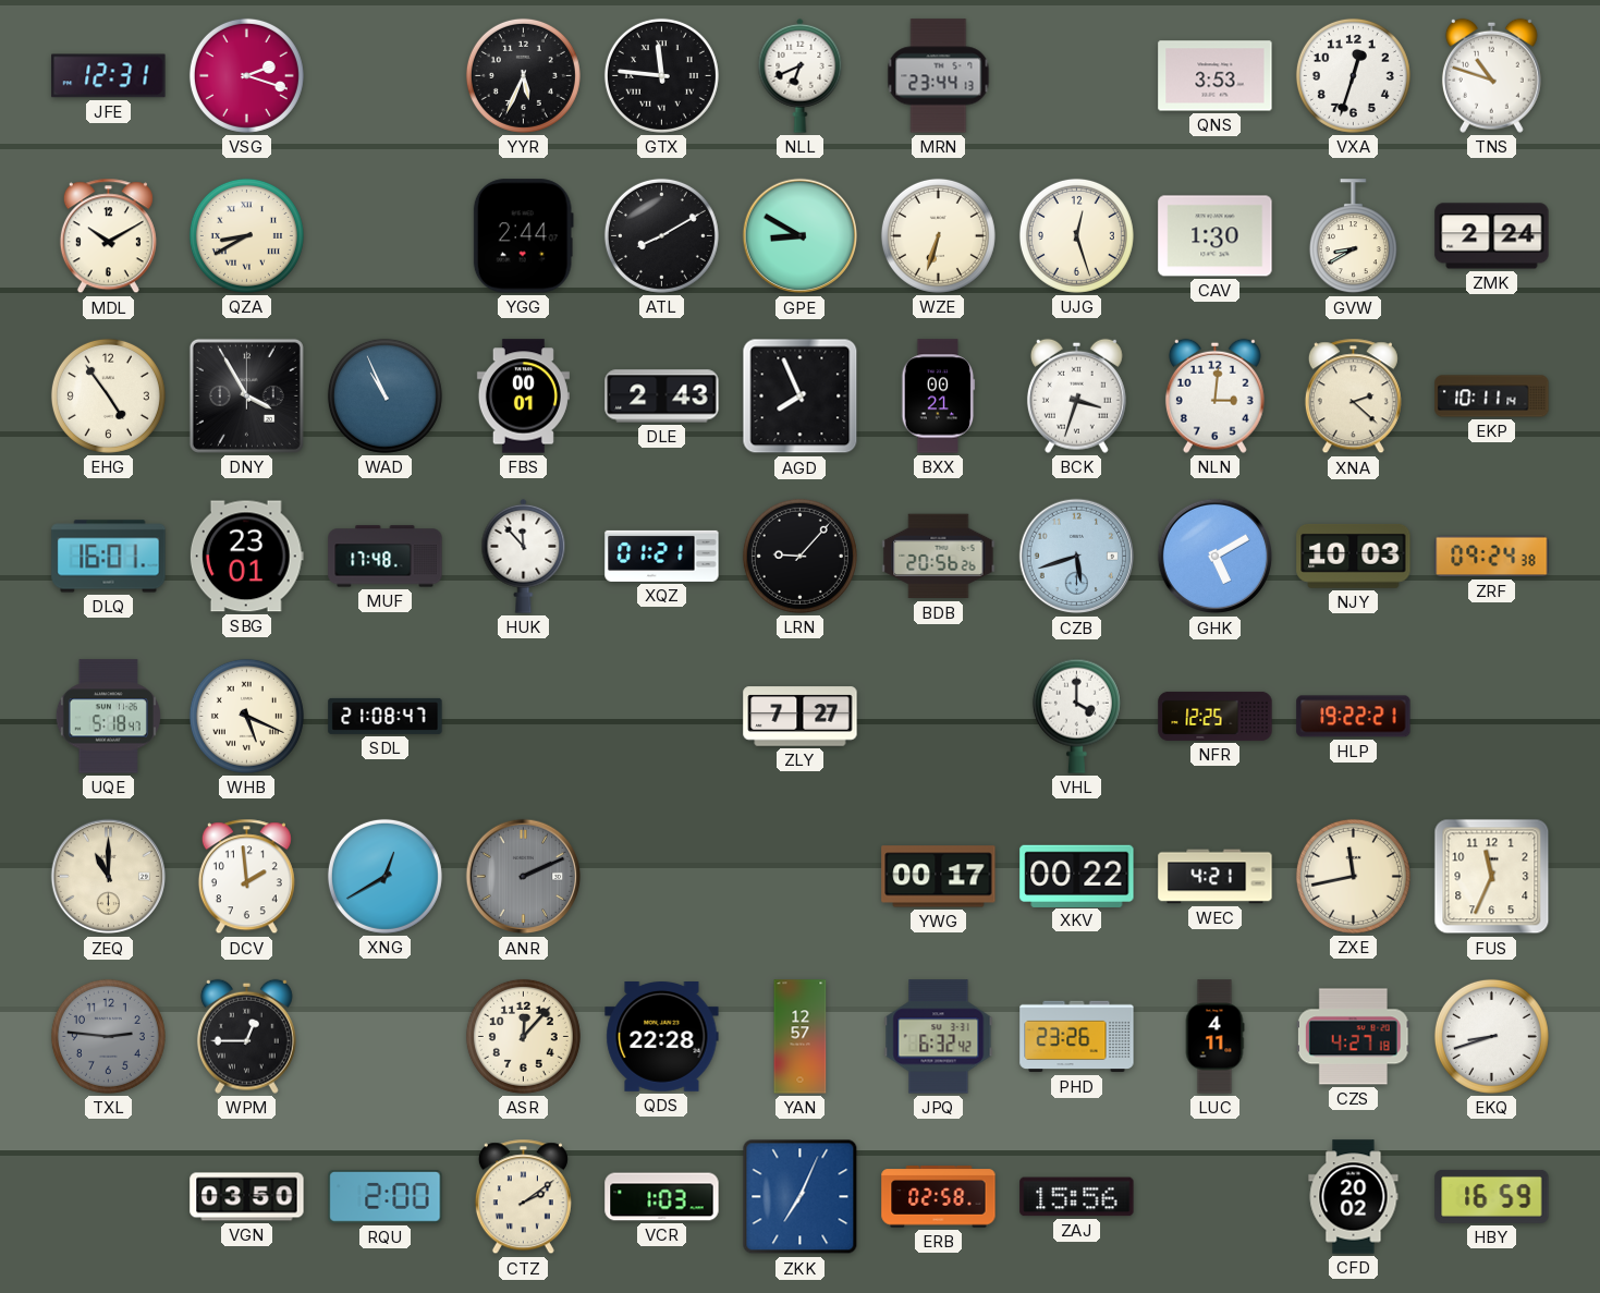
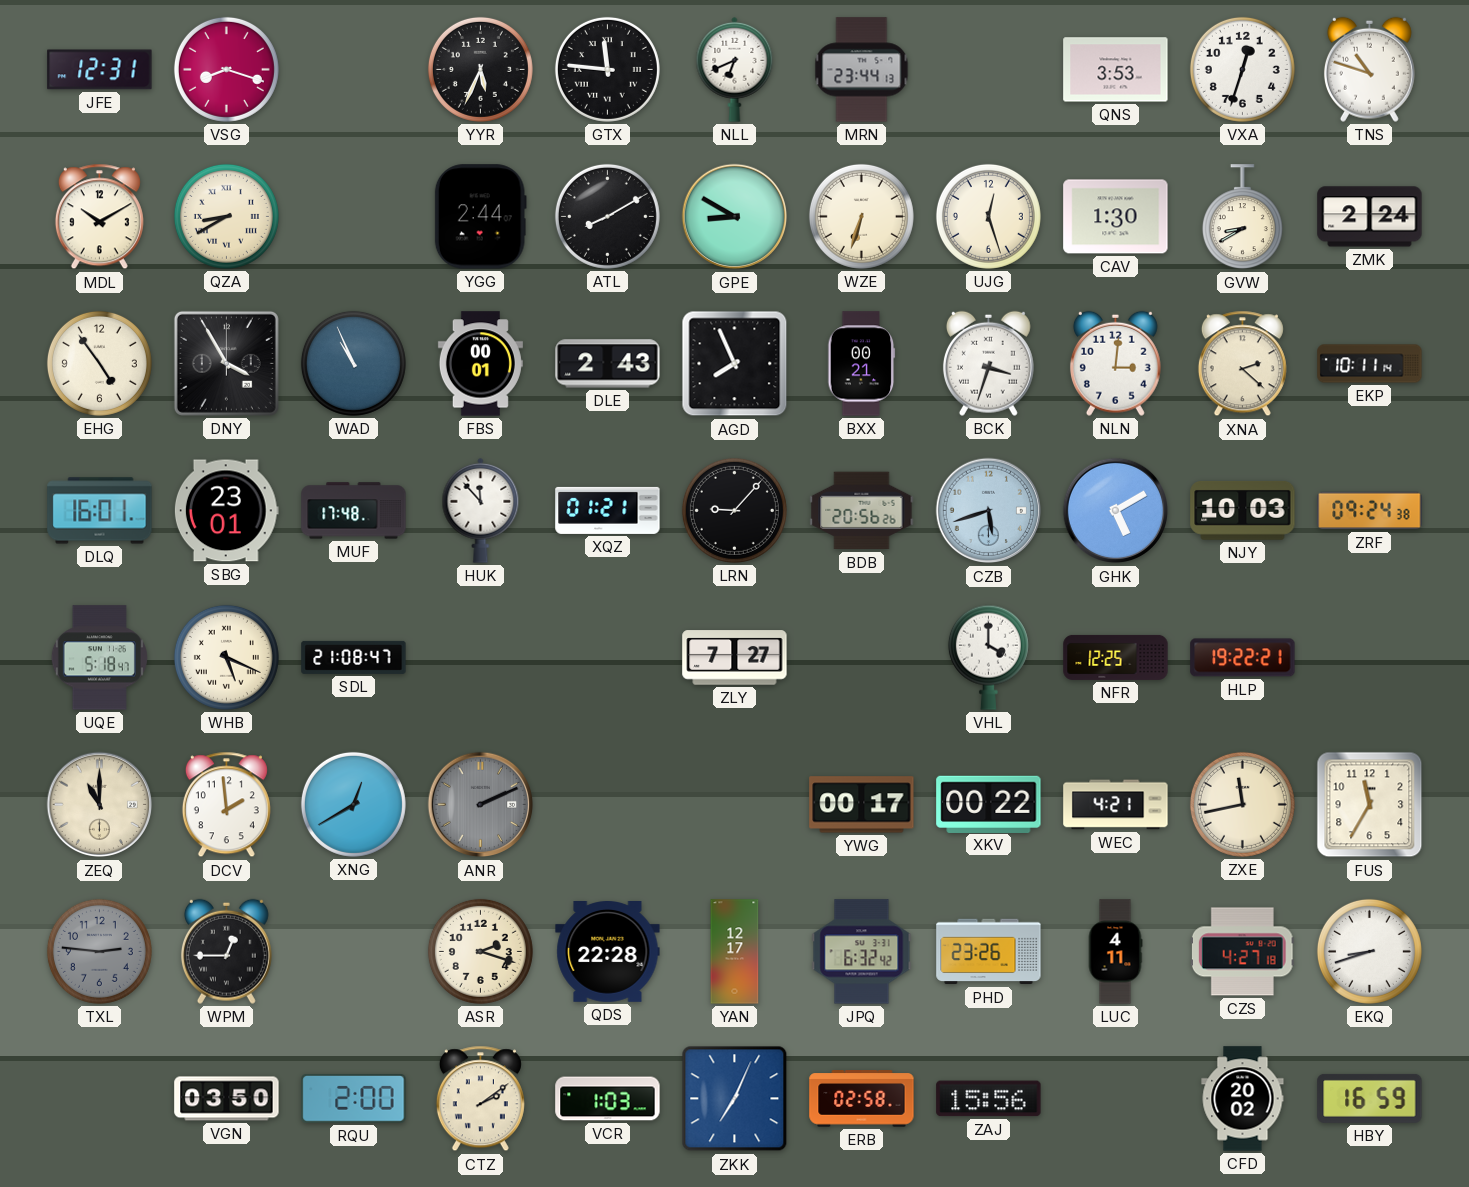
VSG: 2:18 -> 8:18
FUS: 11:34 -> 11:35
ASR: 12:07 -> 2:18
YAN: 12:57 -> 12:17
